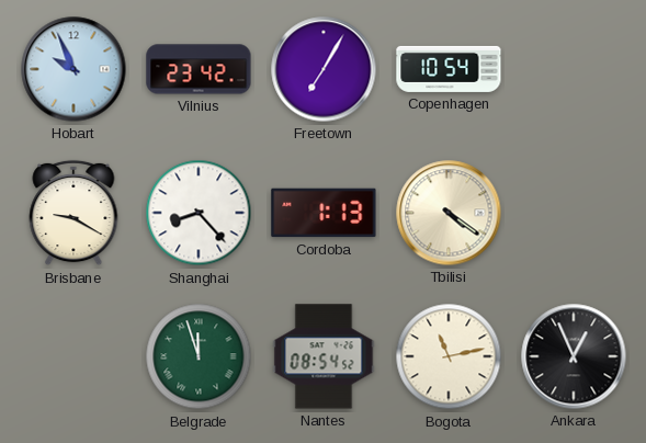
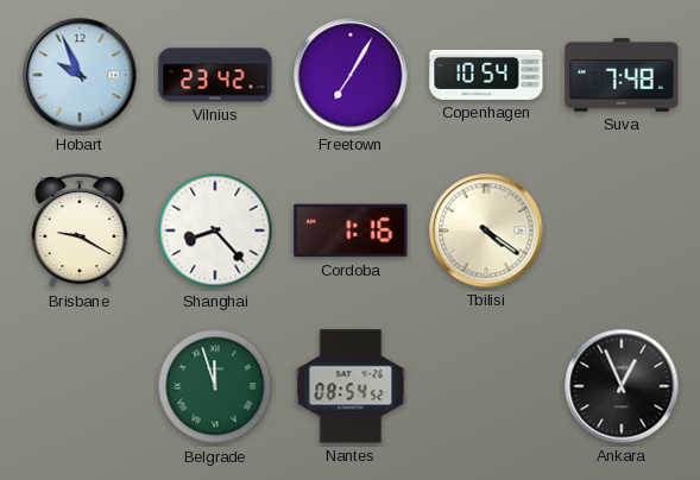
Suva: none -> 7:48
Cordoba: 1:13 -> 1:16
Bogota: 11:13 -> none
